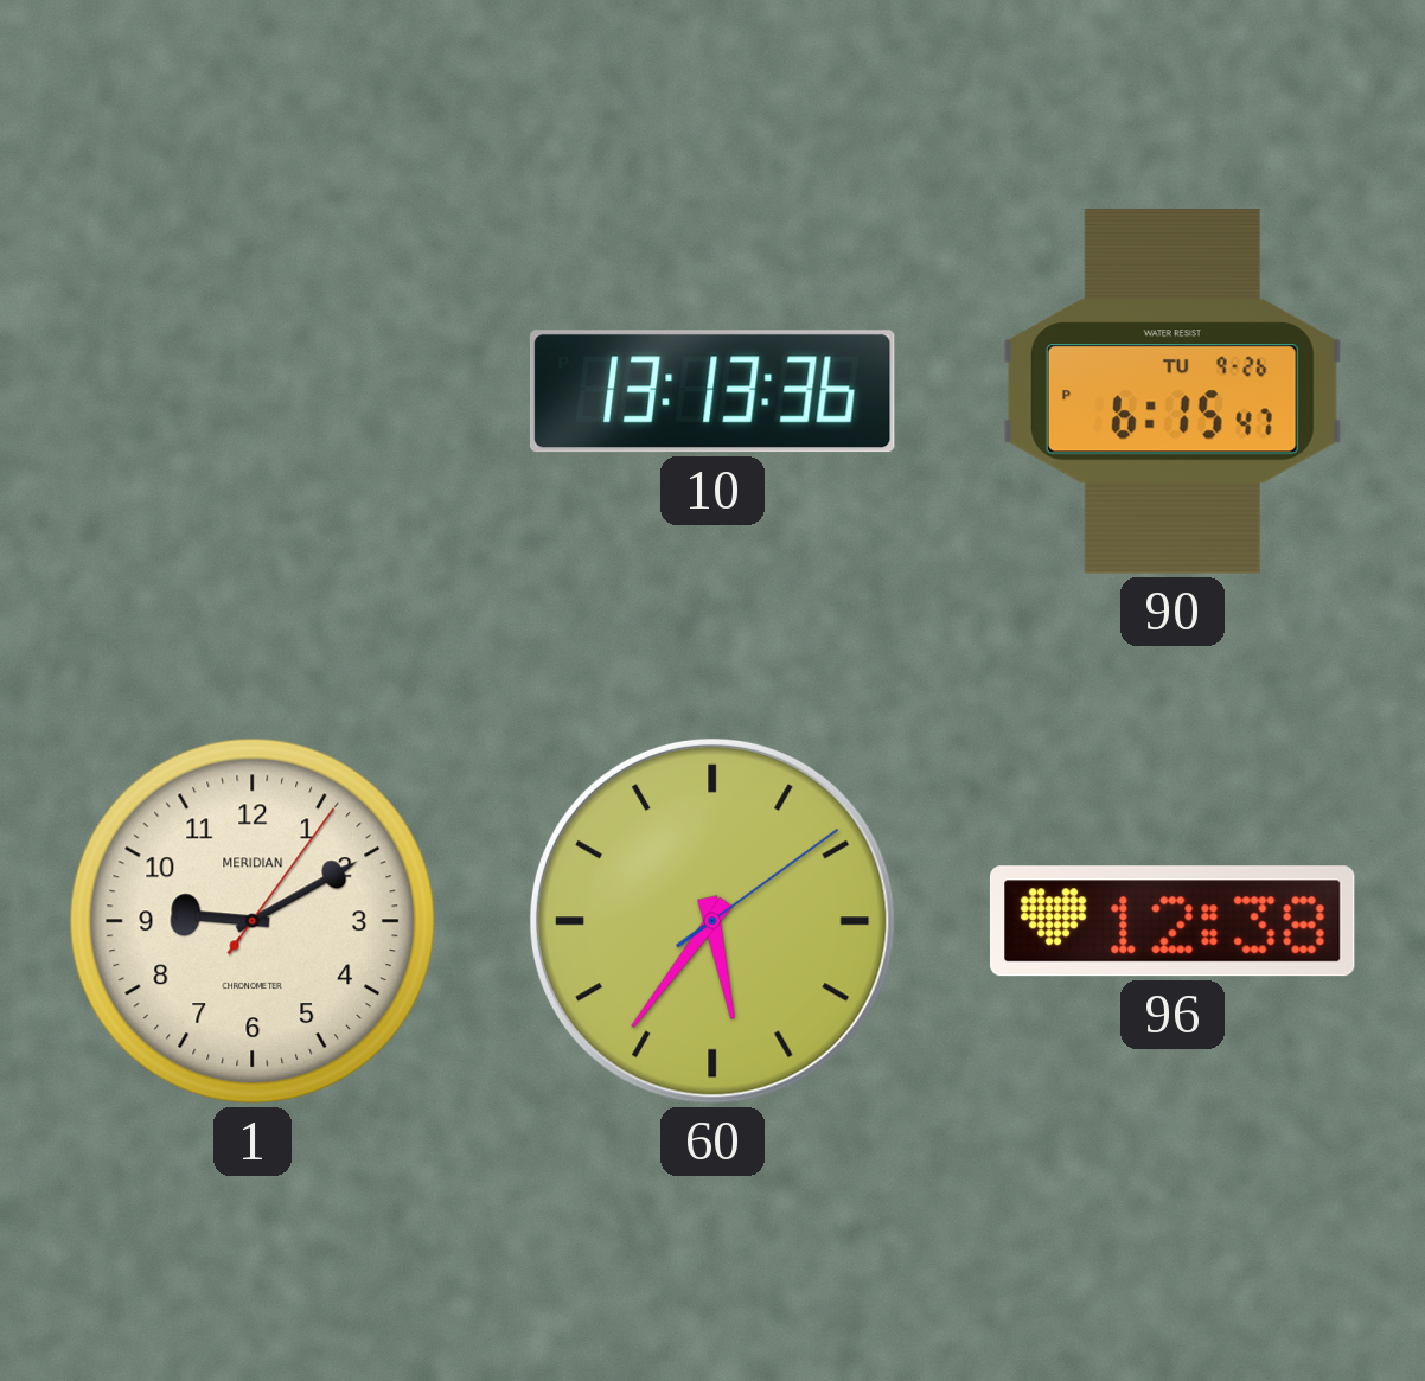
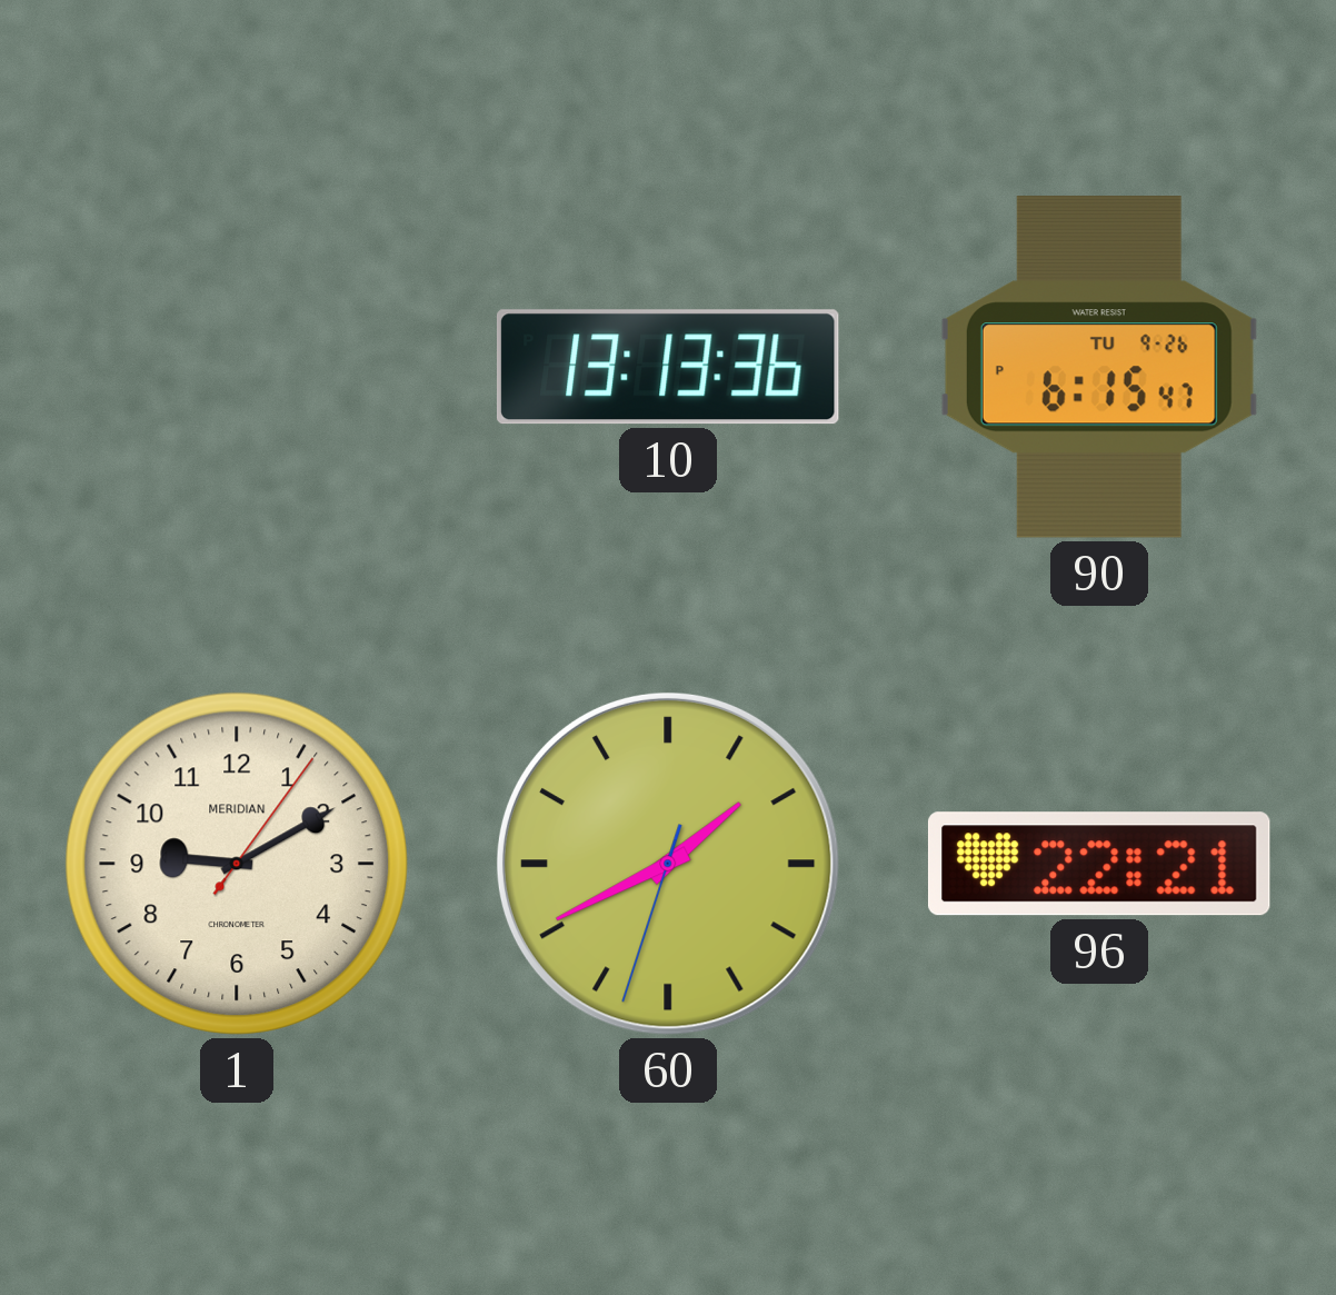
60: 5:36 -> 1:40
96: 12:38 -> 22:21
